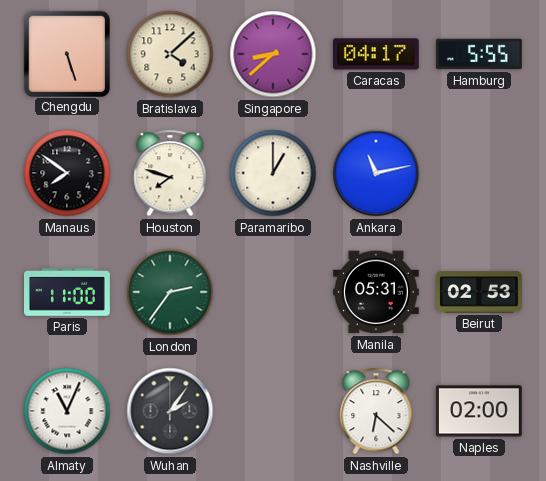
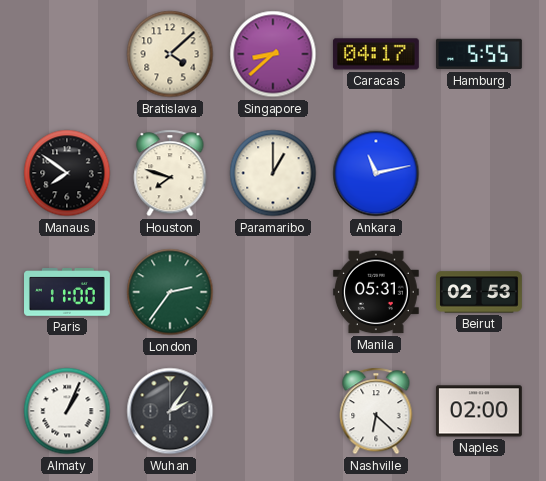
Chengdu: 5:27 -> none
Almaty: 11:04 -> 1:04
